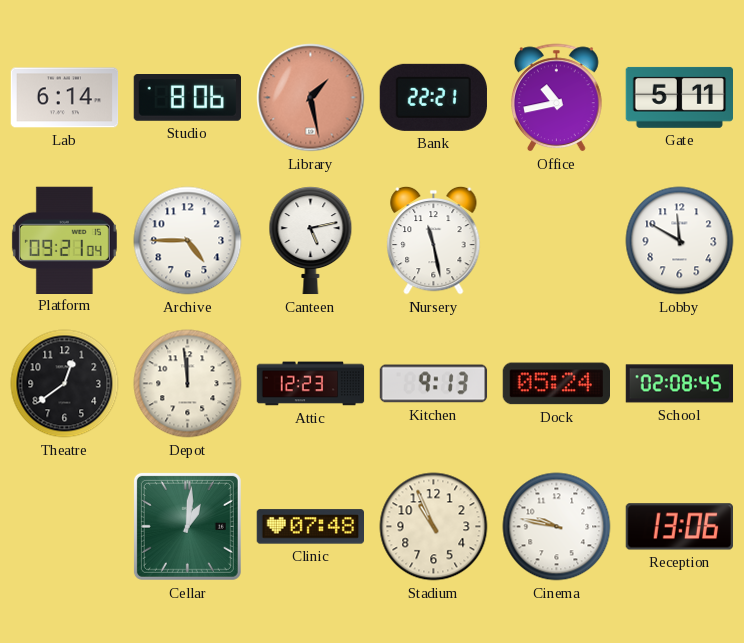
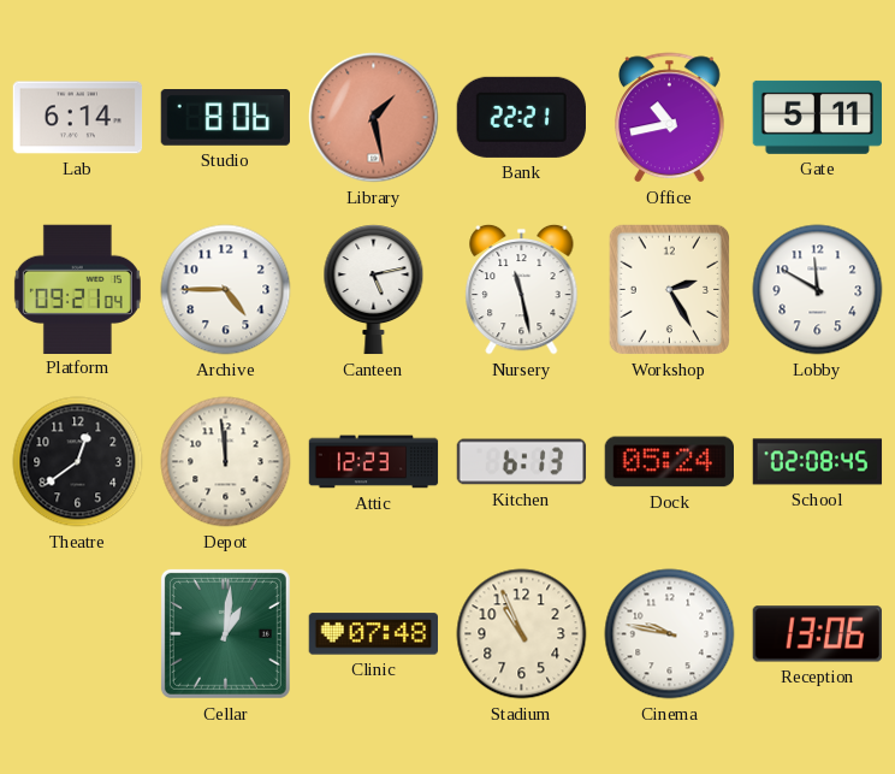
Workshop: none -> 2:25
Kitchen: 9:13 -> 6:13
